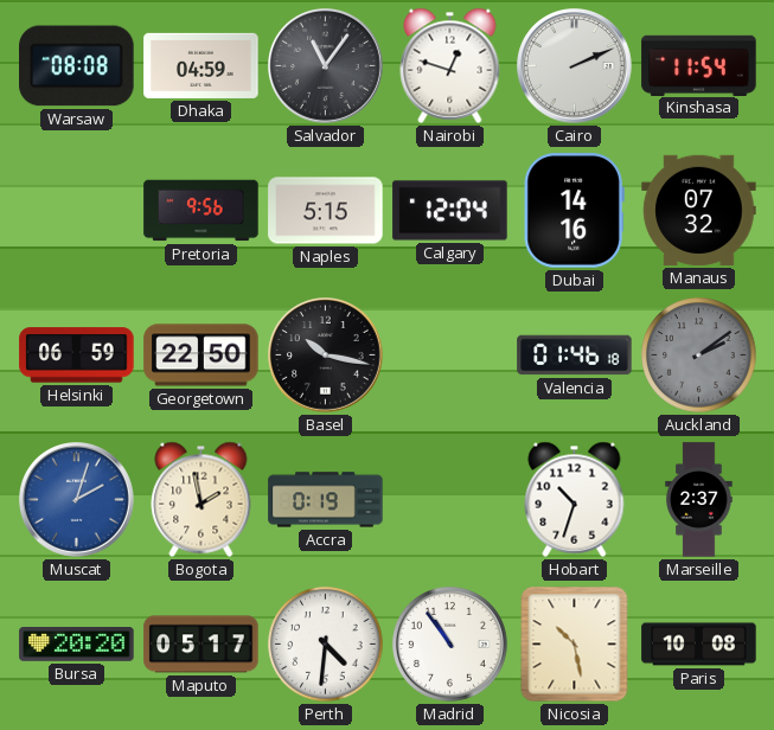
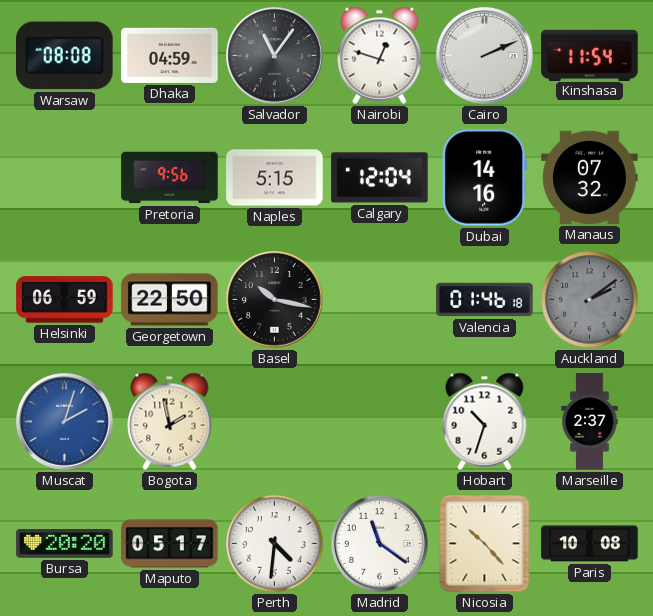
Accra: 0:19 -> none
Madrid: 10:54 -> 11:21
Nicosia: 10:28 -> 10:23
